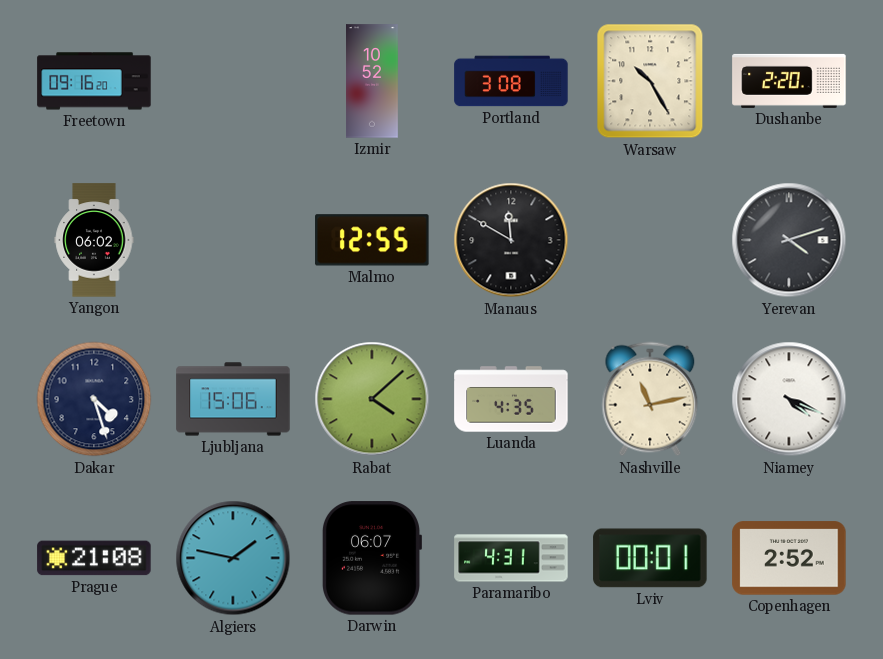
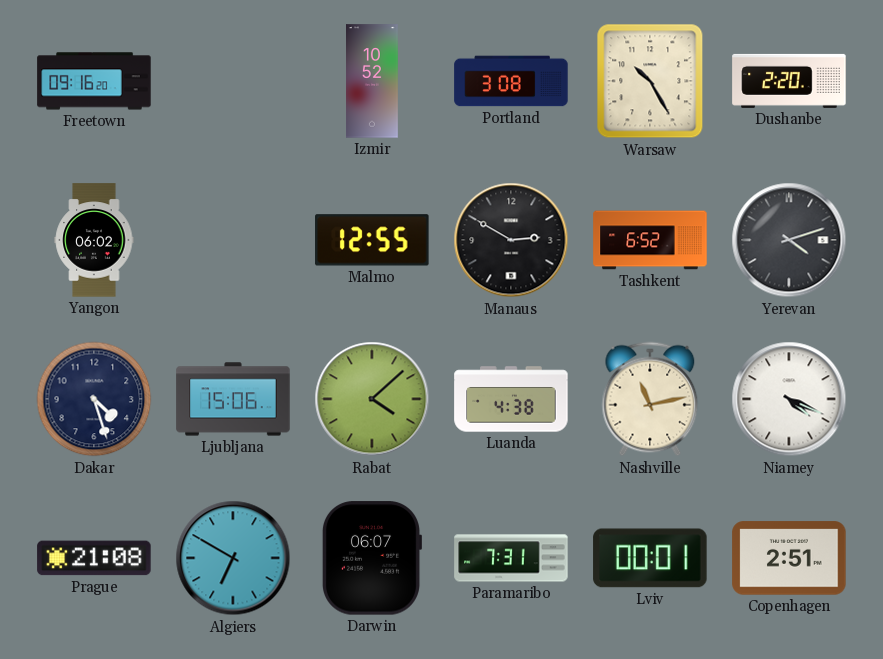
Manaus: 11:50 -> 2:50
Tashkent: none -> 6:52
Luanda: 4:35 -> 4:38
Algiers: 1:47 -> 6:50
Paramaribo: 4:31 -> 7:31
Copenhagen: 2:52 -> 2:51
